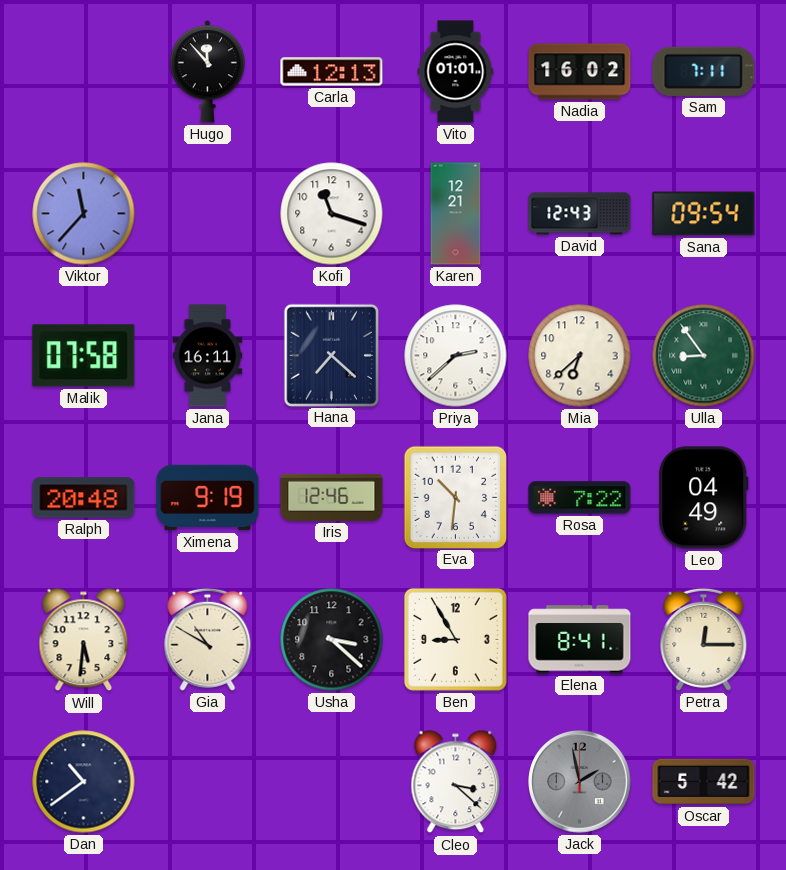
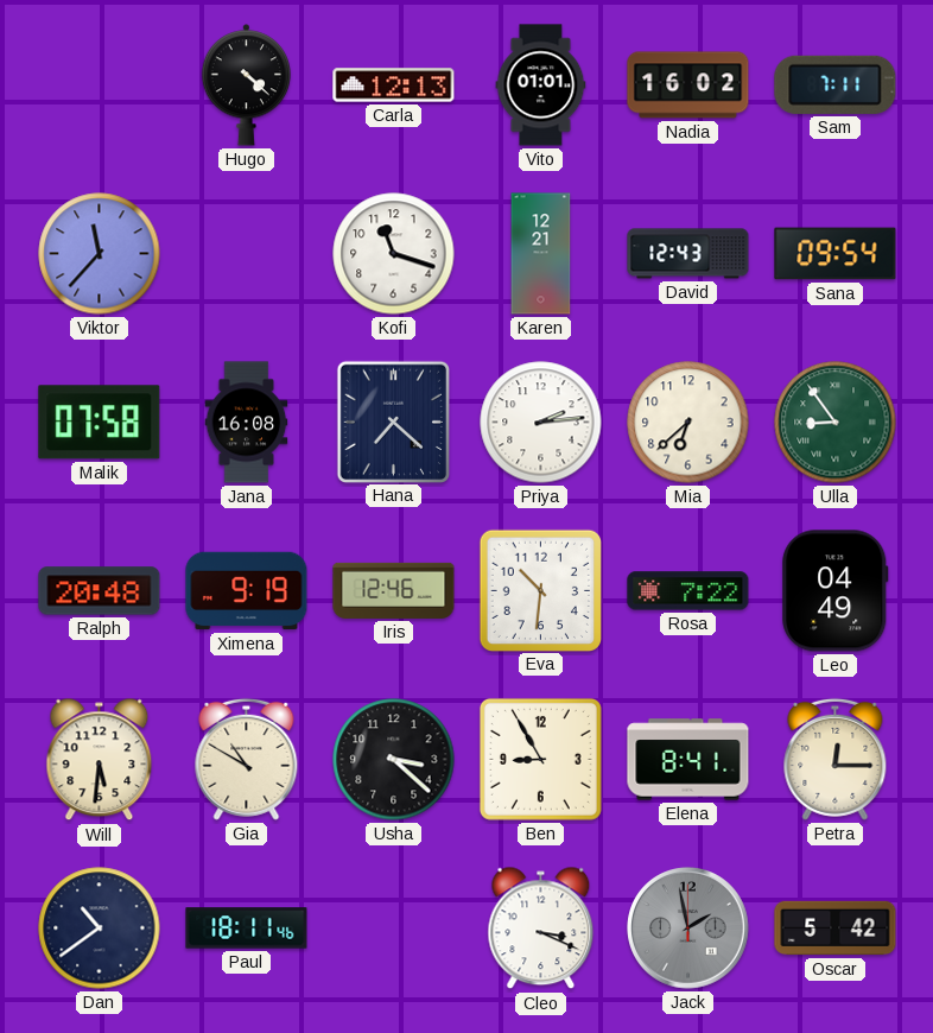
Hugo: 11:53 -> 4:22
Jana: 16:11 -> 16:08
Priya: 2:38 -> 2:14
Paul: none -> 18:11
Cleo: 3:22 -> 3:19
